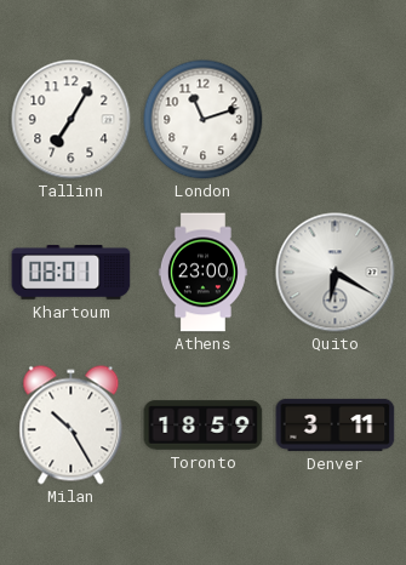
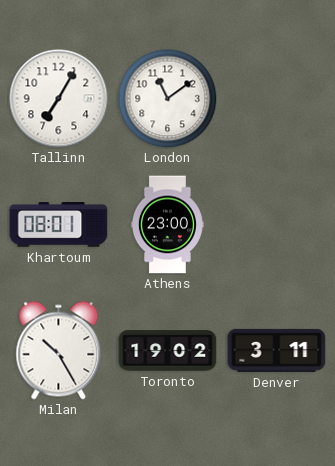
London: 11:12 -> 11:09
Quito: 6:20 -> none
Toronto: 18:59 -> 19:02
